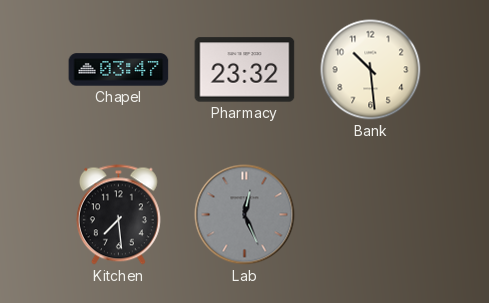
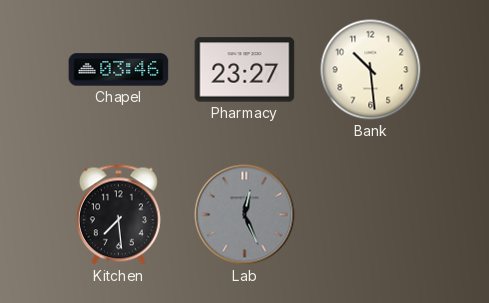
Chapel: 03:47 -> 03:46
Pharmacy: 23:32 -> 23:27
